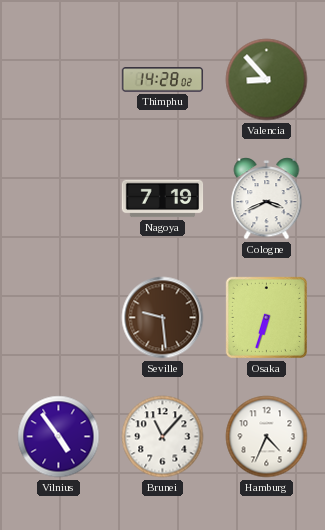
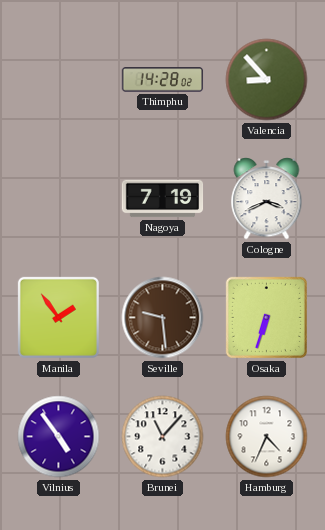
Manila: none -> 1:54
